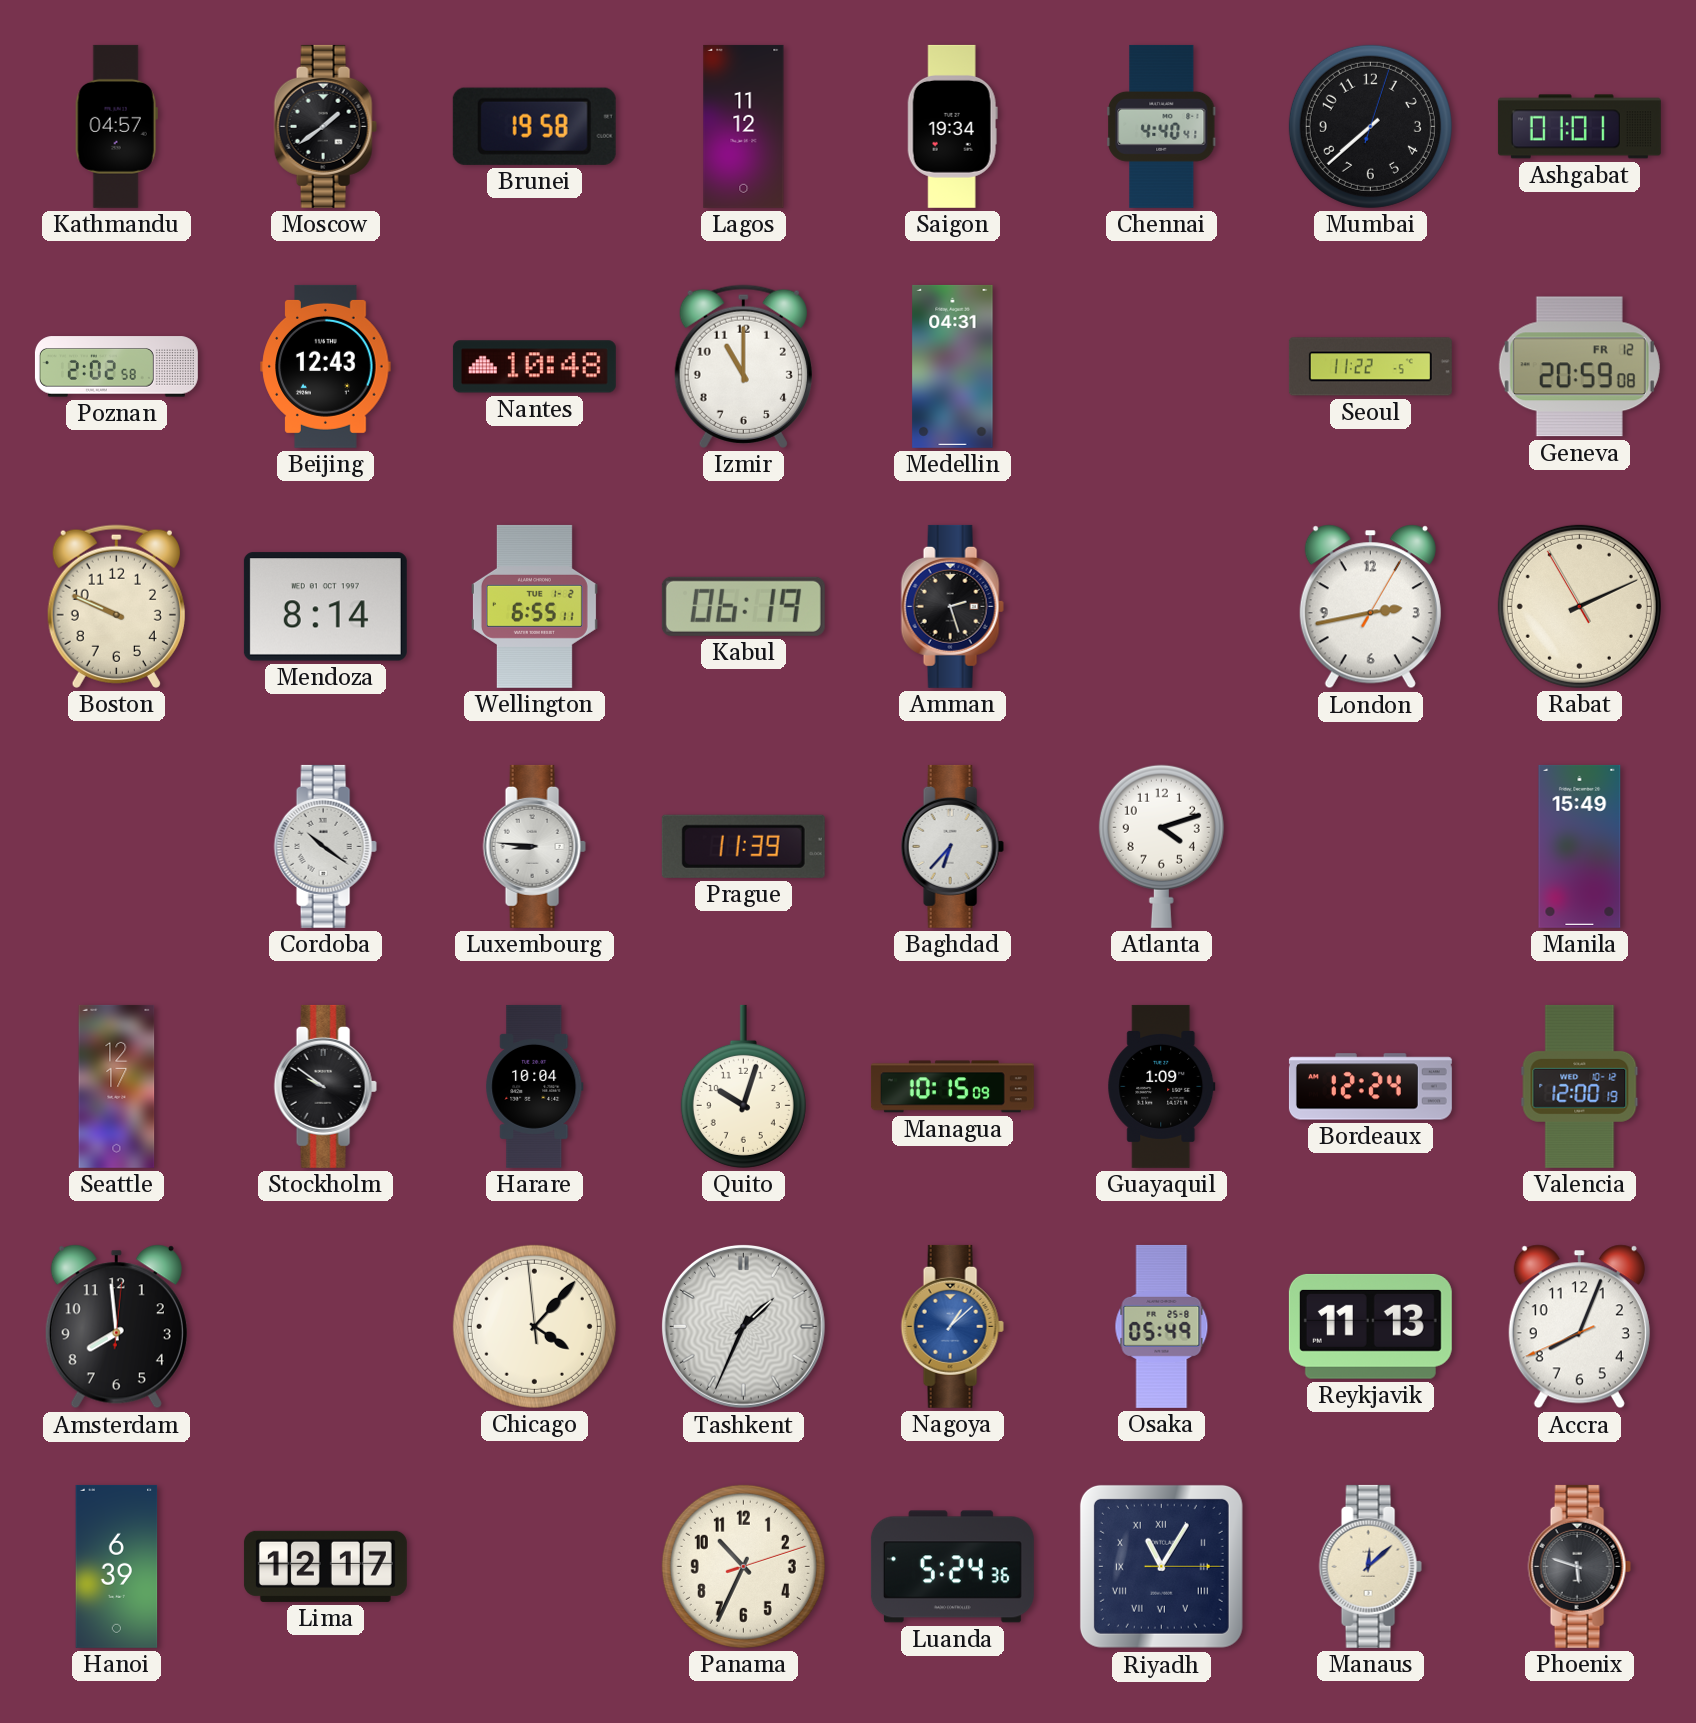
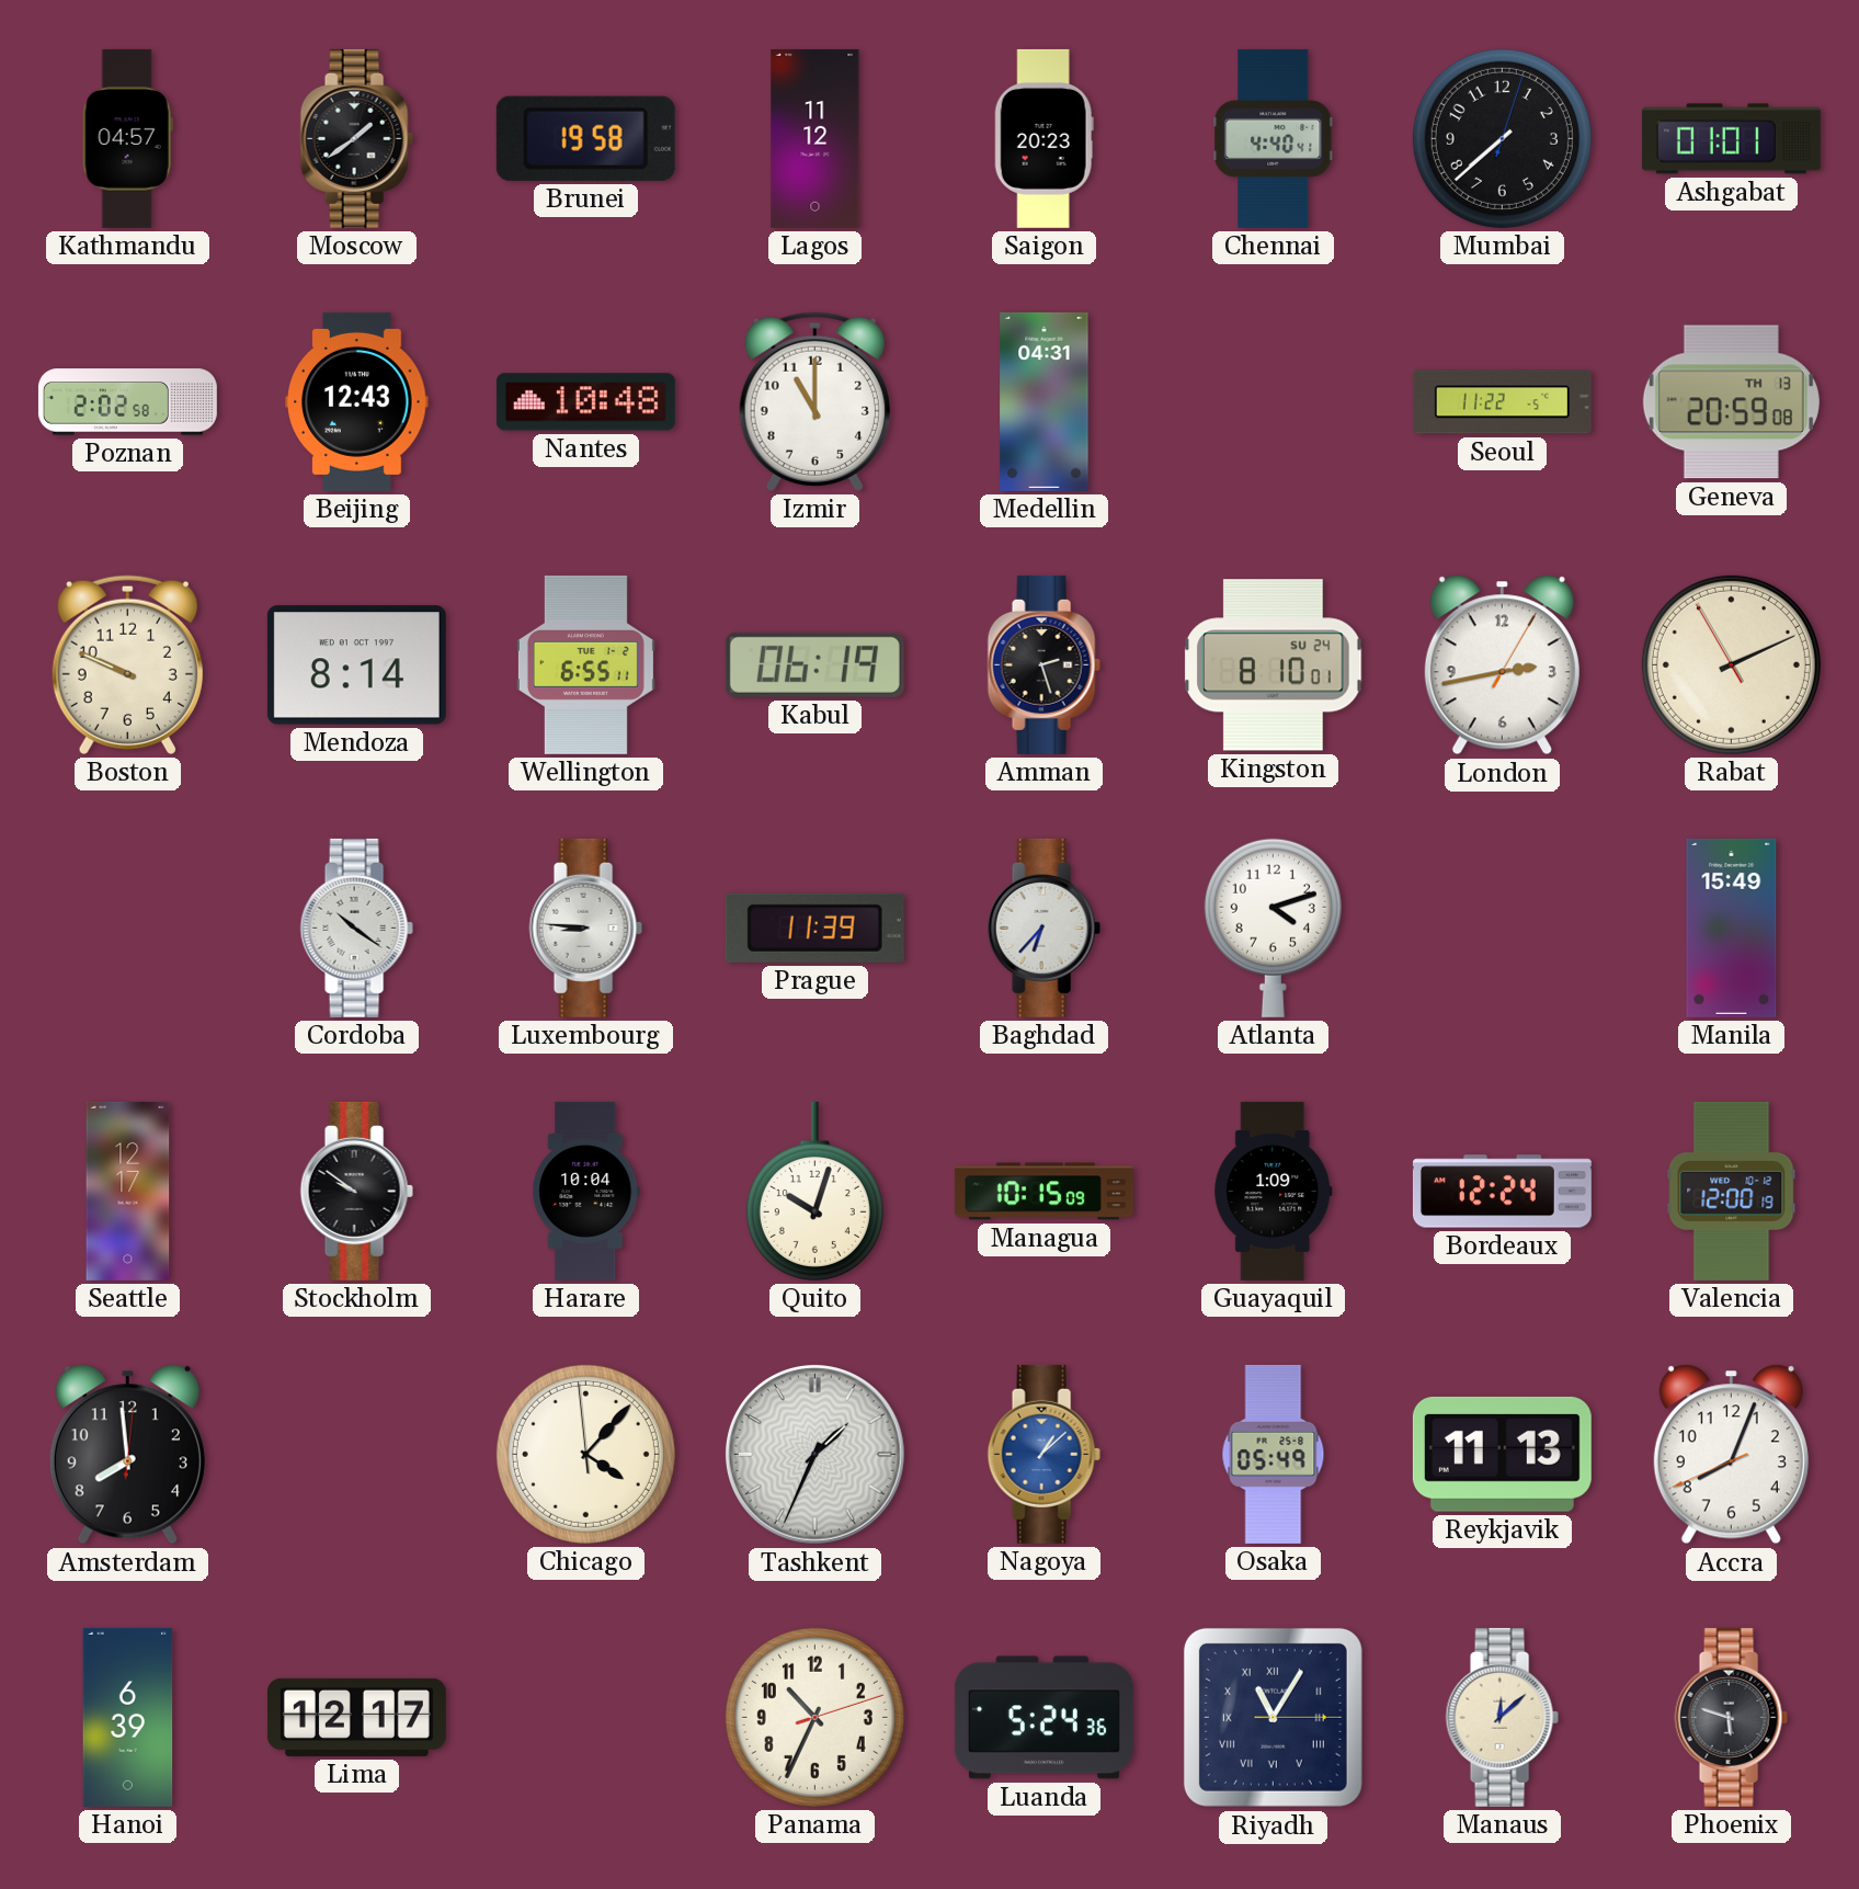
Saigon: 19:34 -> 20:23
Geneva date: FR 12 -> TH 13
Kingston: none -> 8:10
